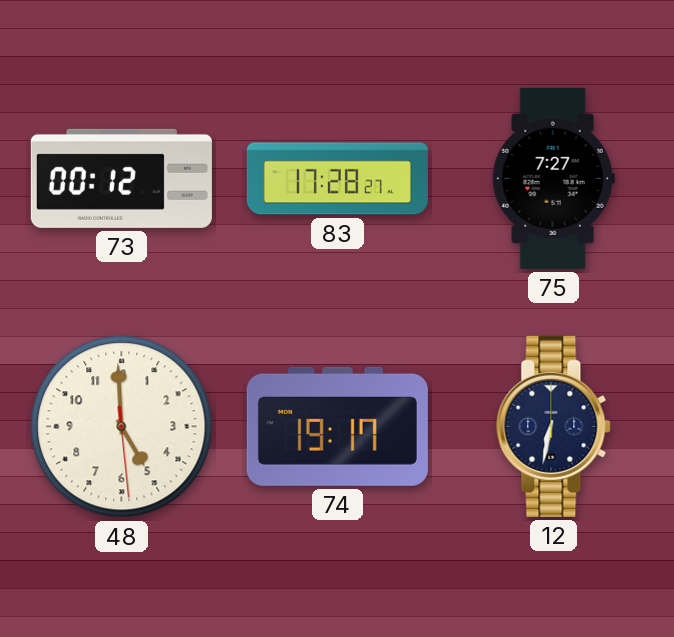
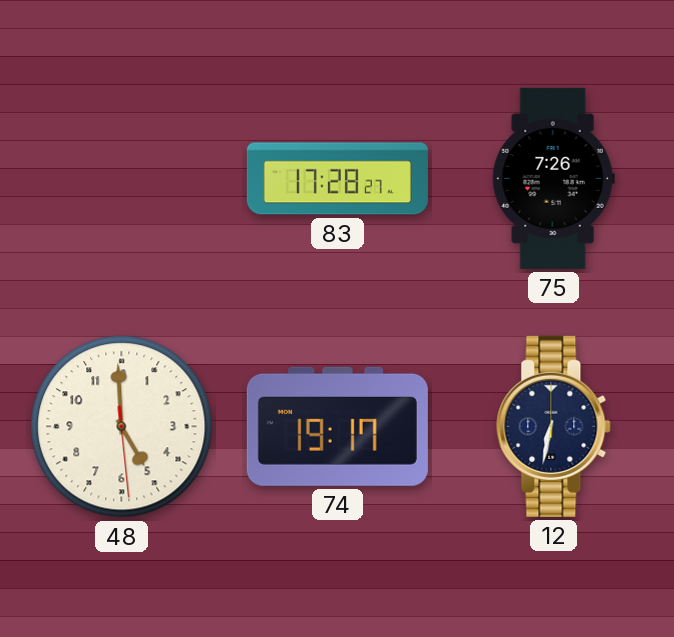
73: 00:12 -> none
75: 7:27 -> 7:26
